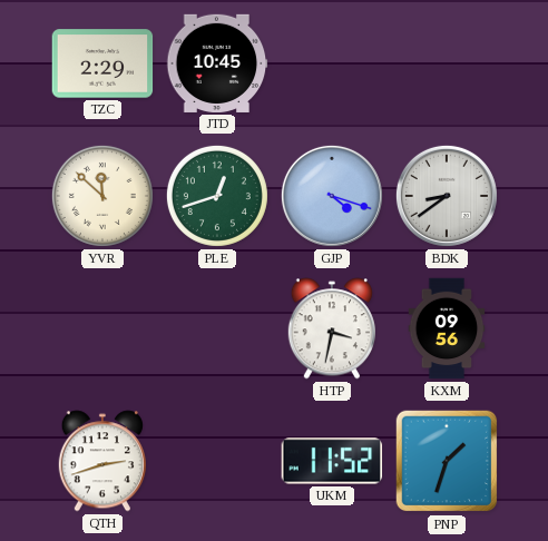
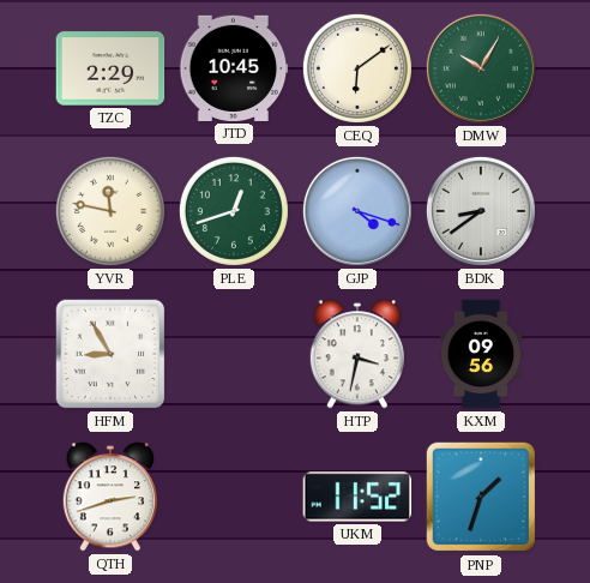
CEQ: none -> 6:09
DMW: none -> 10:05
YVR: 11:52 -> 11:47
HFM: none -> 8:55
